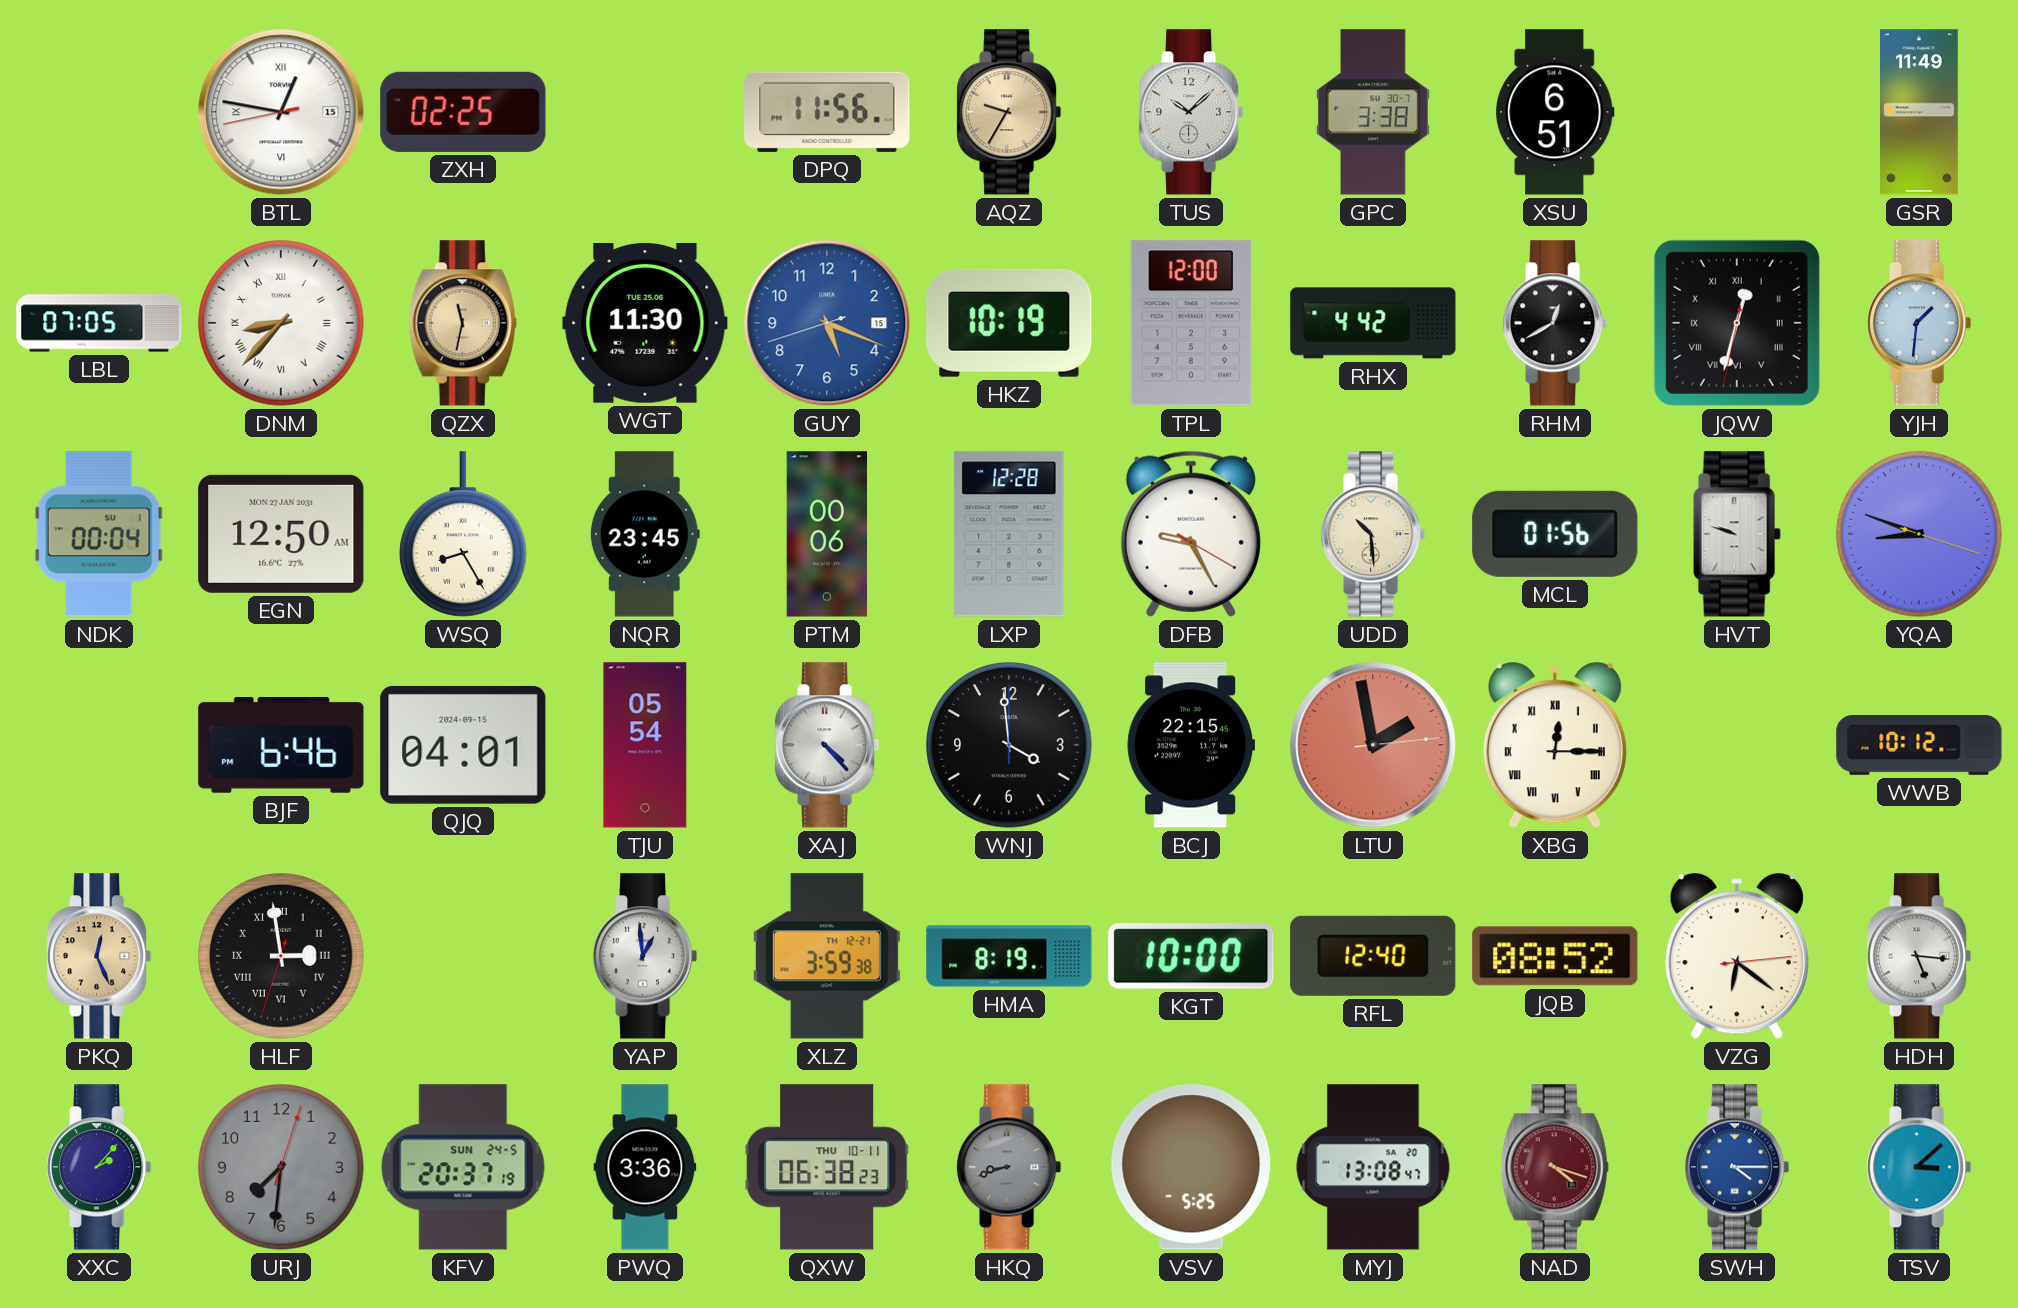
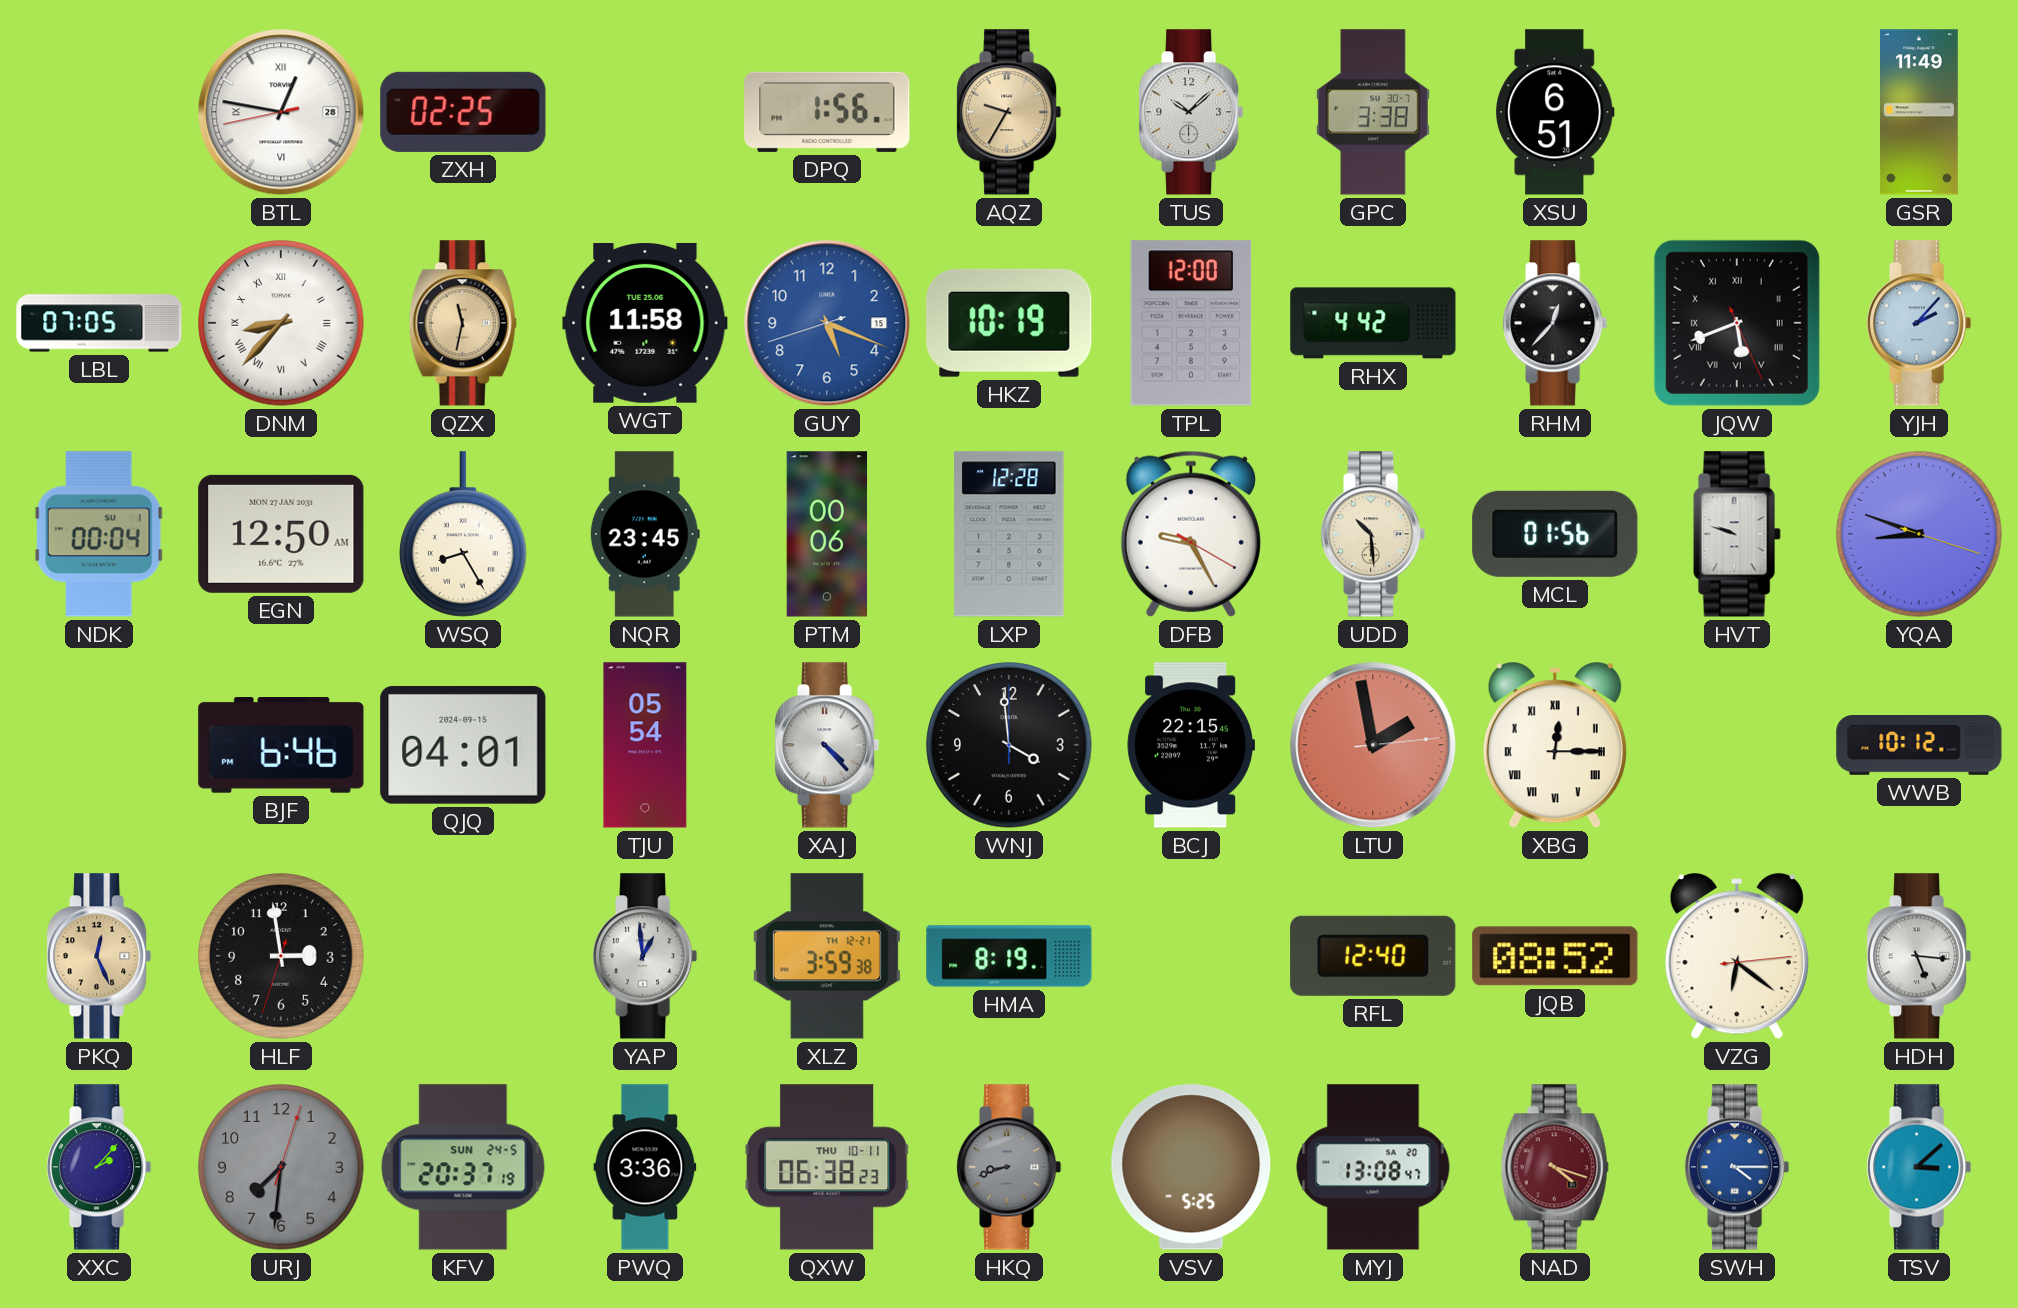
BTL date: 15 -> 28
DPQ: 11:56 -> 1:56
WGT: 11:30 -> 11:58
RHM: 12:40 -> 12:37
JQW: 12:32 -> 5:41
YJH: 1:31 -> 2:07
HLF numerals: Roman -> Arabic
KGT: 10:00 -> none
